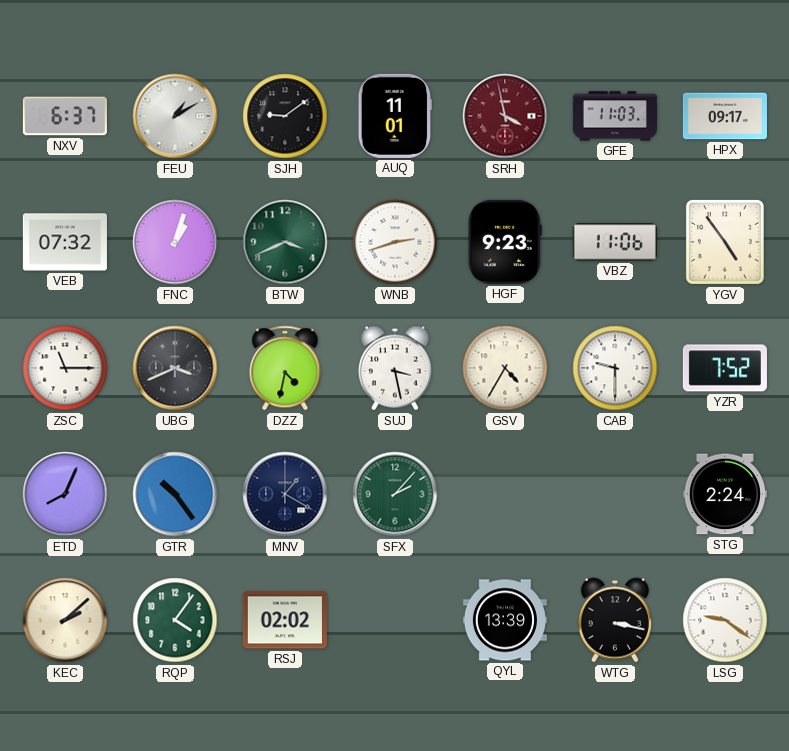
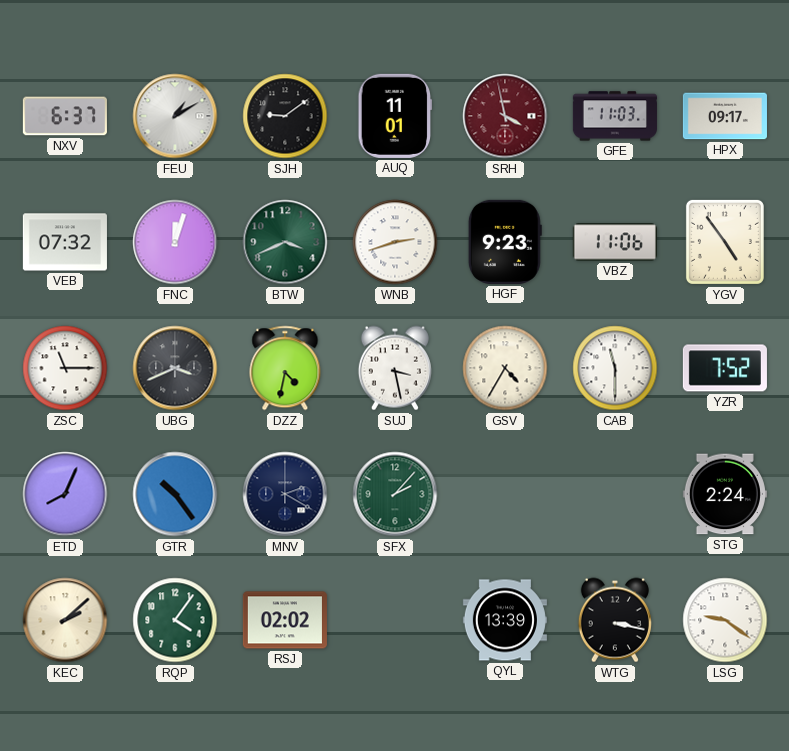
FNC: 1:03 -> 12:03
CAB: 9:30 -> 11:30
MNV: 1:20 -> 2:20
